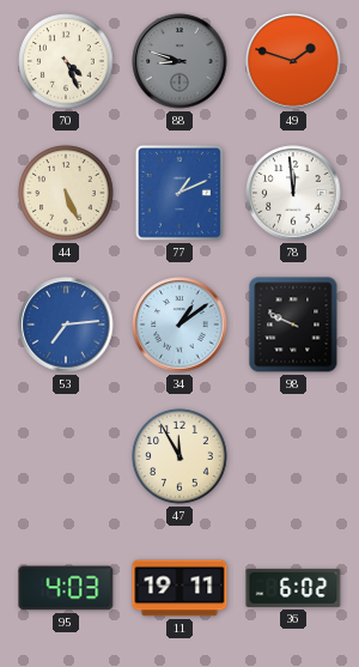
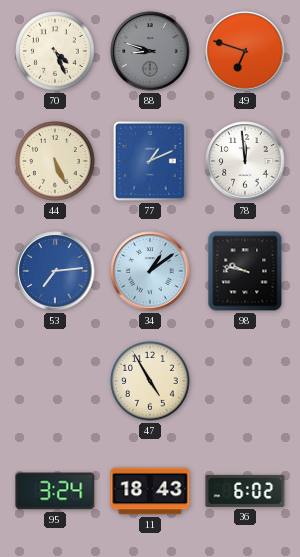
49: 1:48 -> 6:48
98: 9:49 -> 9:47
47: 11:55 -> 4:55
95: 4:03 -> 3:24
11: 19:11 -> 18:43
